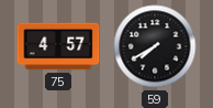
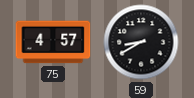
59: 7:40 -> 8:40
